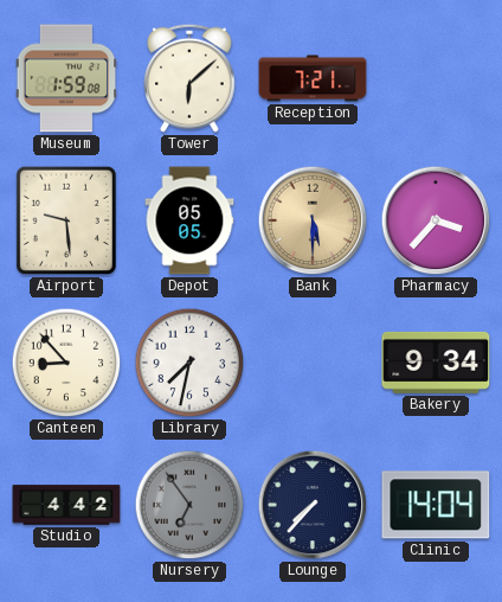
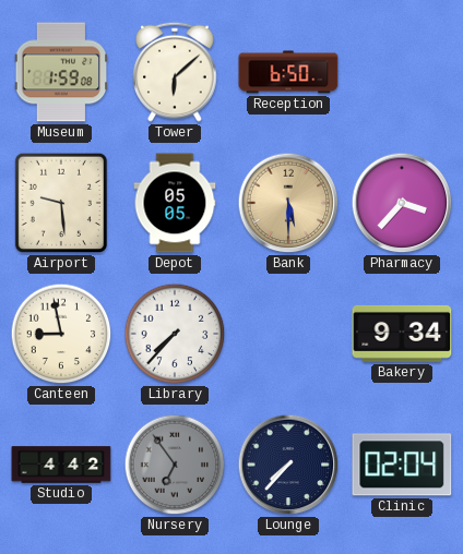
Reception: 7:21 -> 6:50
Canteen: 8:53 -> 8:58
Library: 7:32 -> 7:37
Clinic: 14:04 -> 02:04
